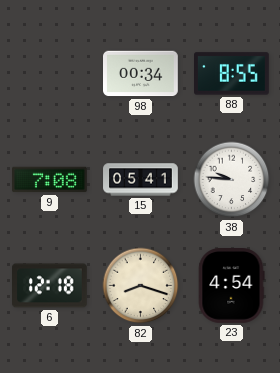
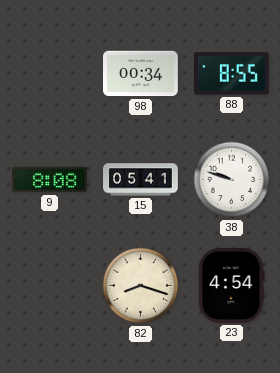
9: 7:08 -> 8:08
38: 9:46 -> 9:48
6: 12:18 -> none
